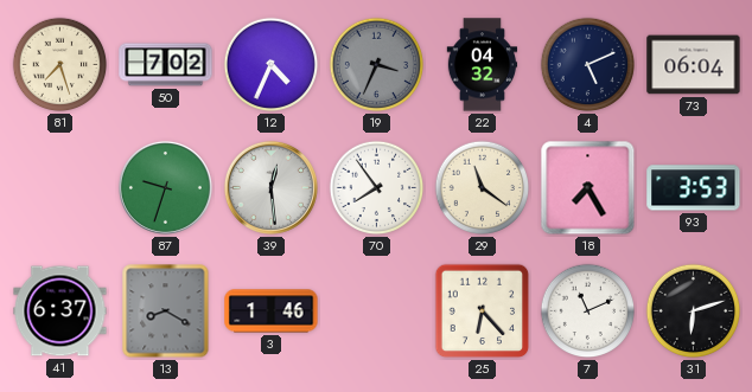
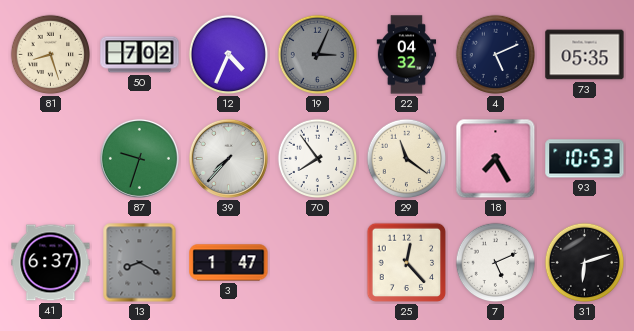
81: 7:27 -> 8:27
19: 3:34 -> 3:04
73: 06:04 -> 05:35
39: 12:29 -> 7:37
93: 3:53 -> 10:53
3: 1:46 -> 1:47
25: 6:23 -> 12:23
7: 11:11 -> 5:11
